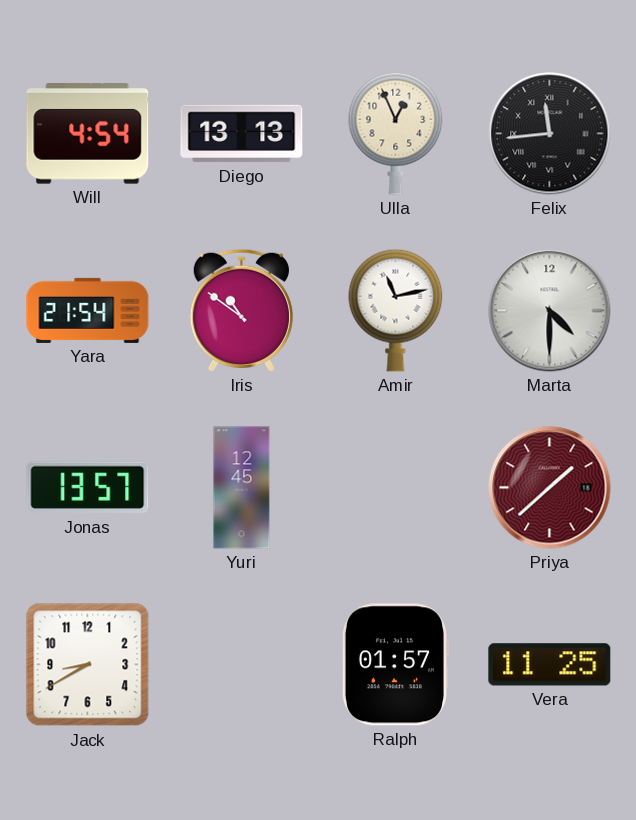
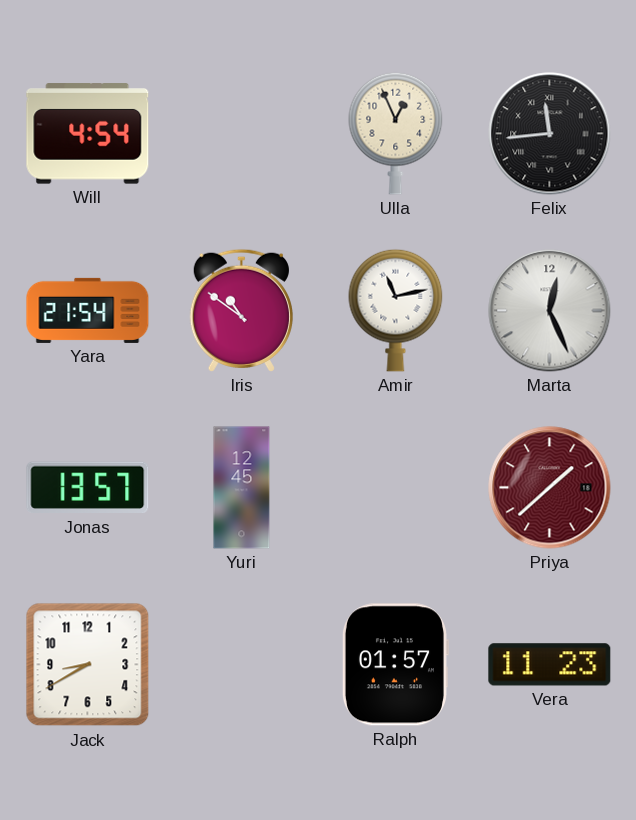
Diego: 13:13 -> none
Marta: 4:30 -> 12:26
Vera: 11:25 -> 11:23
